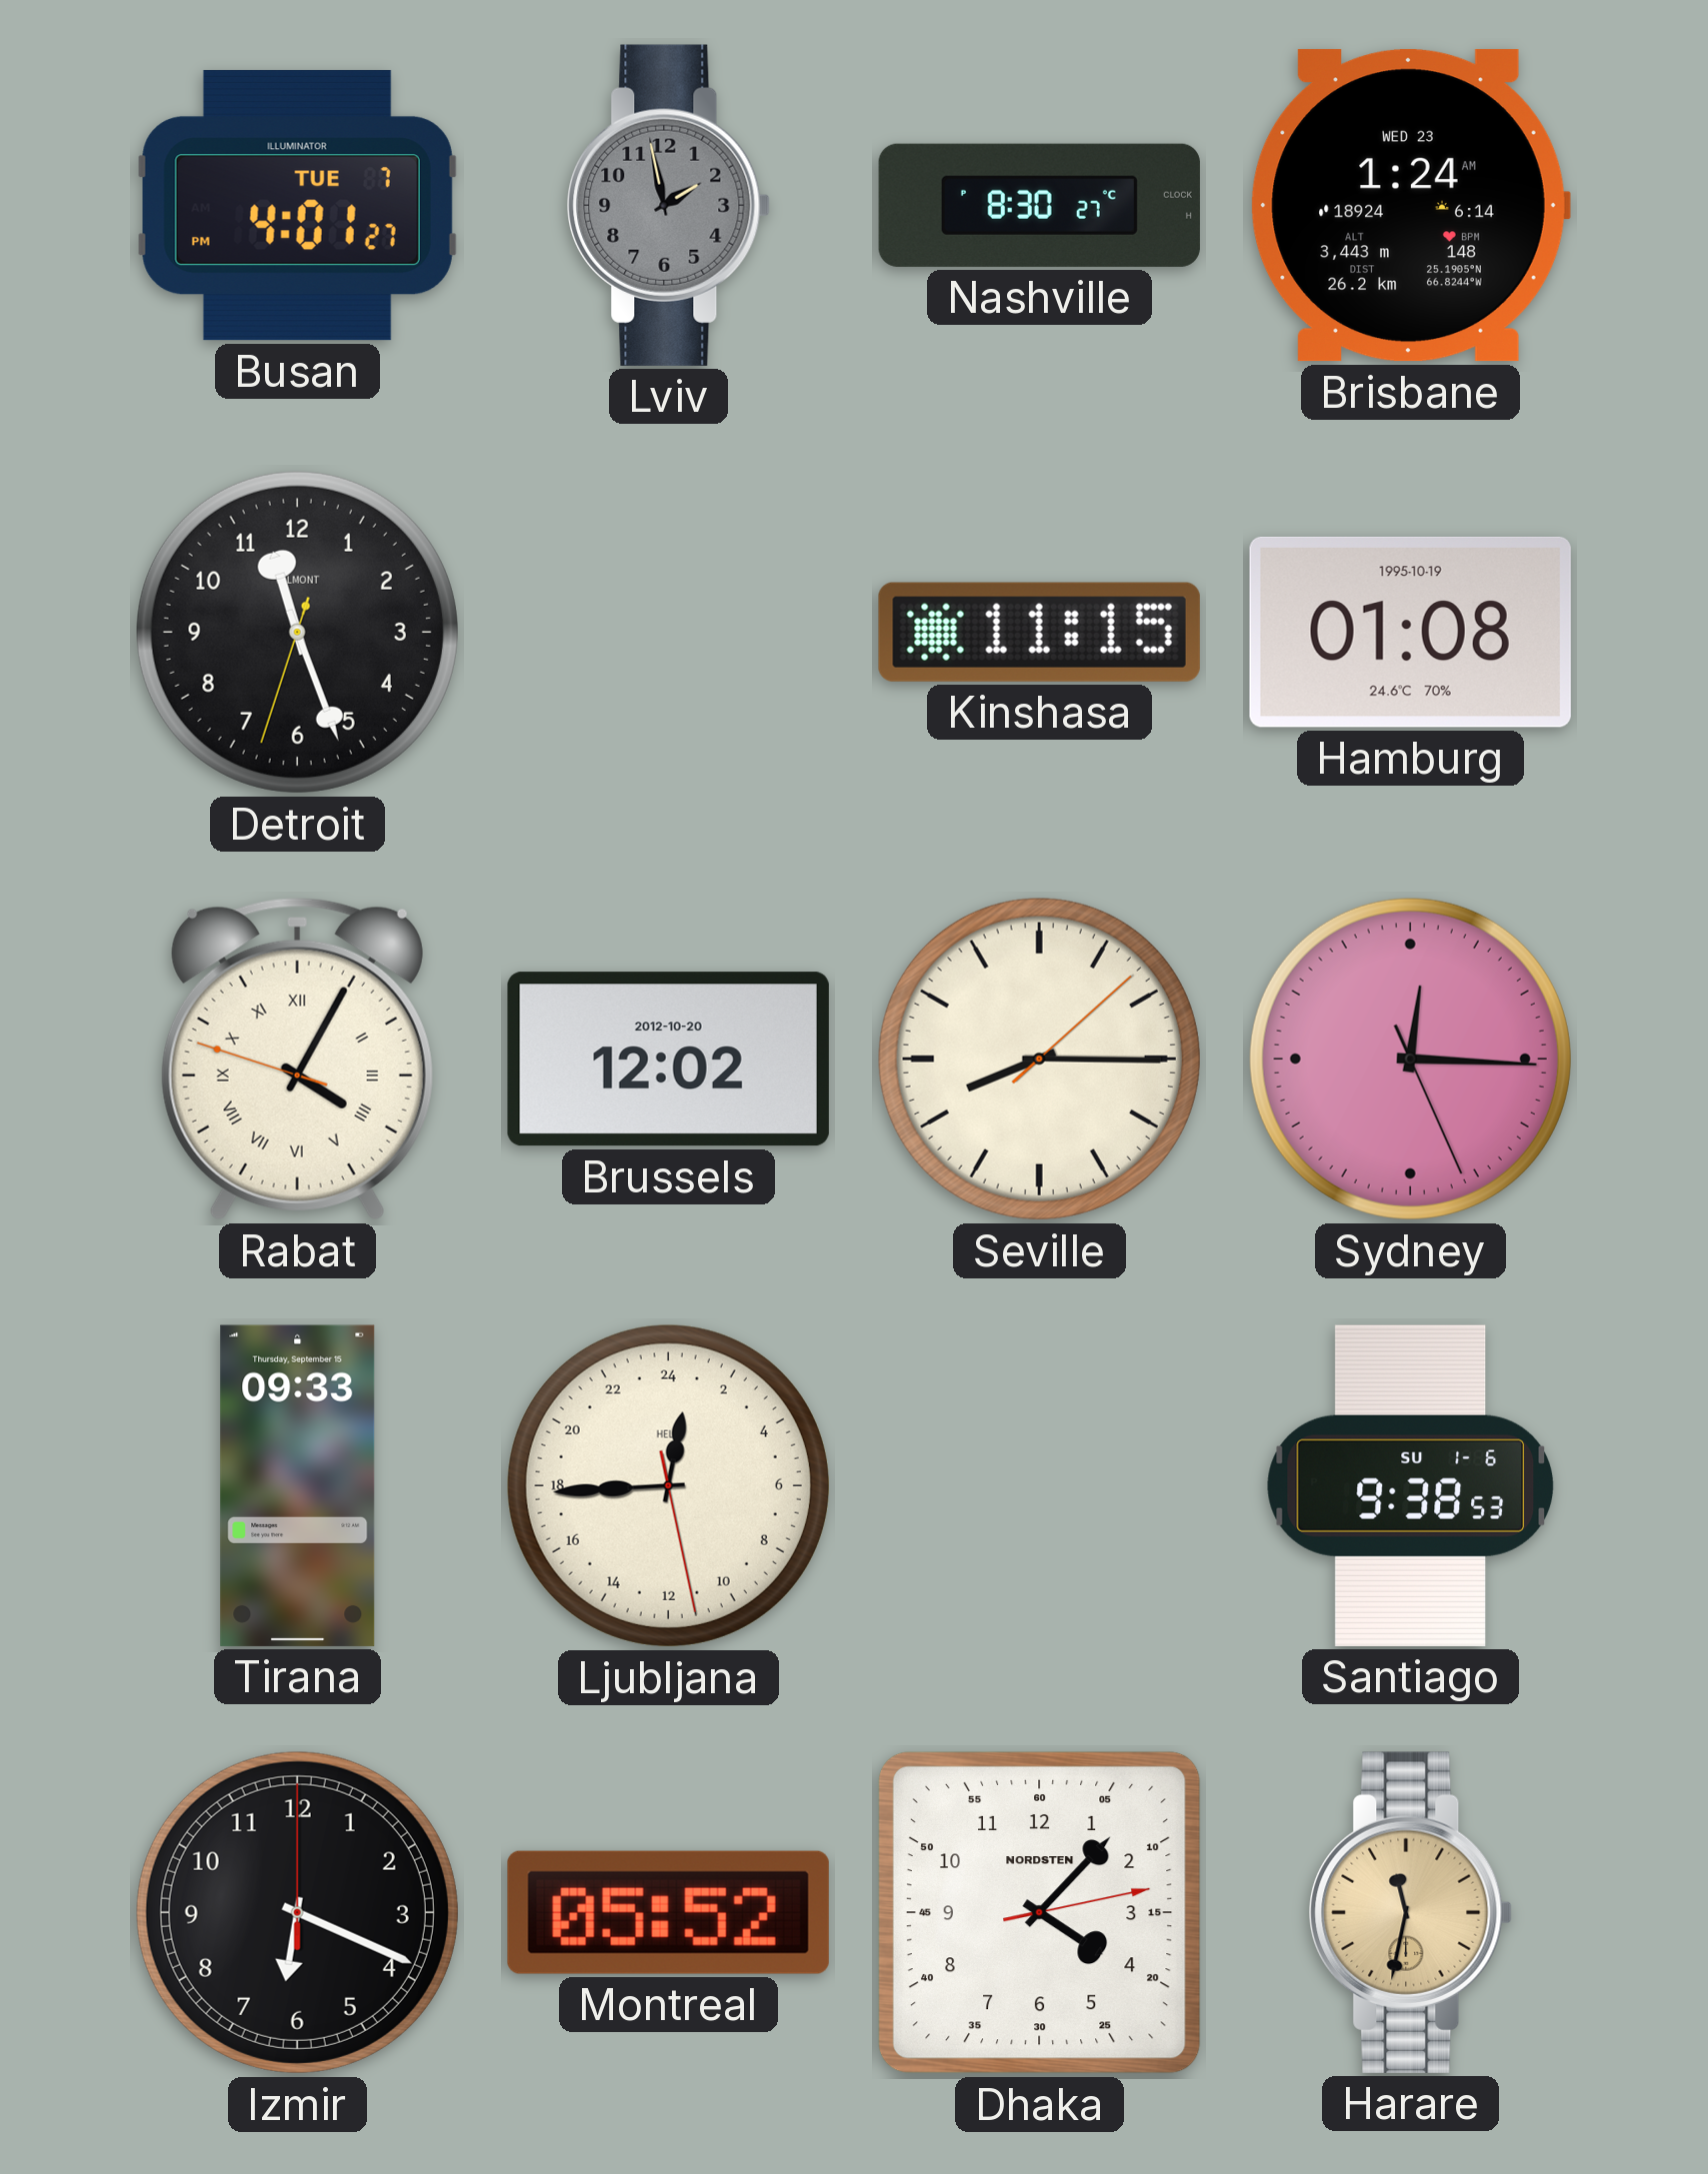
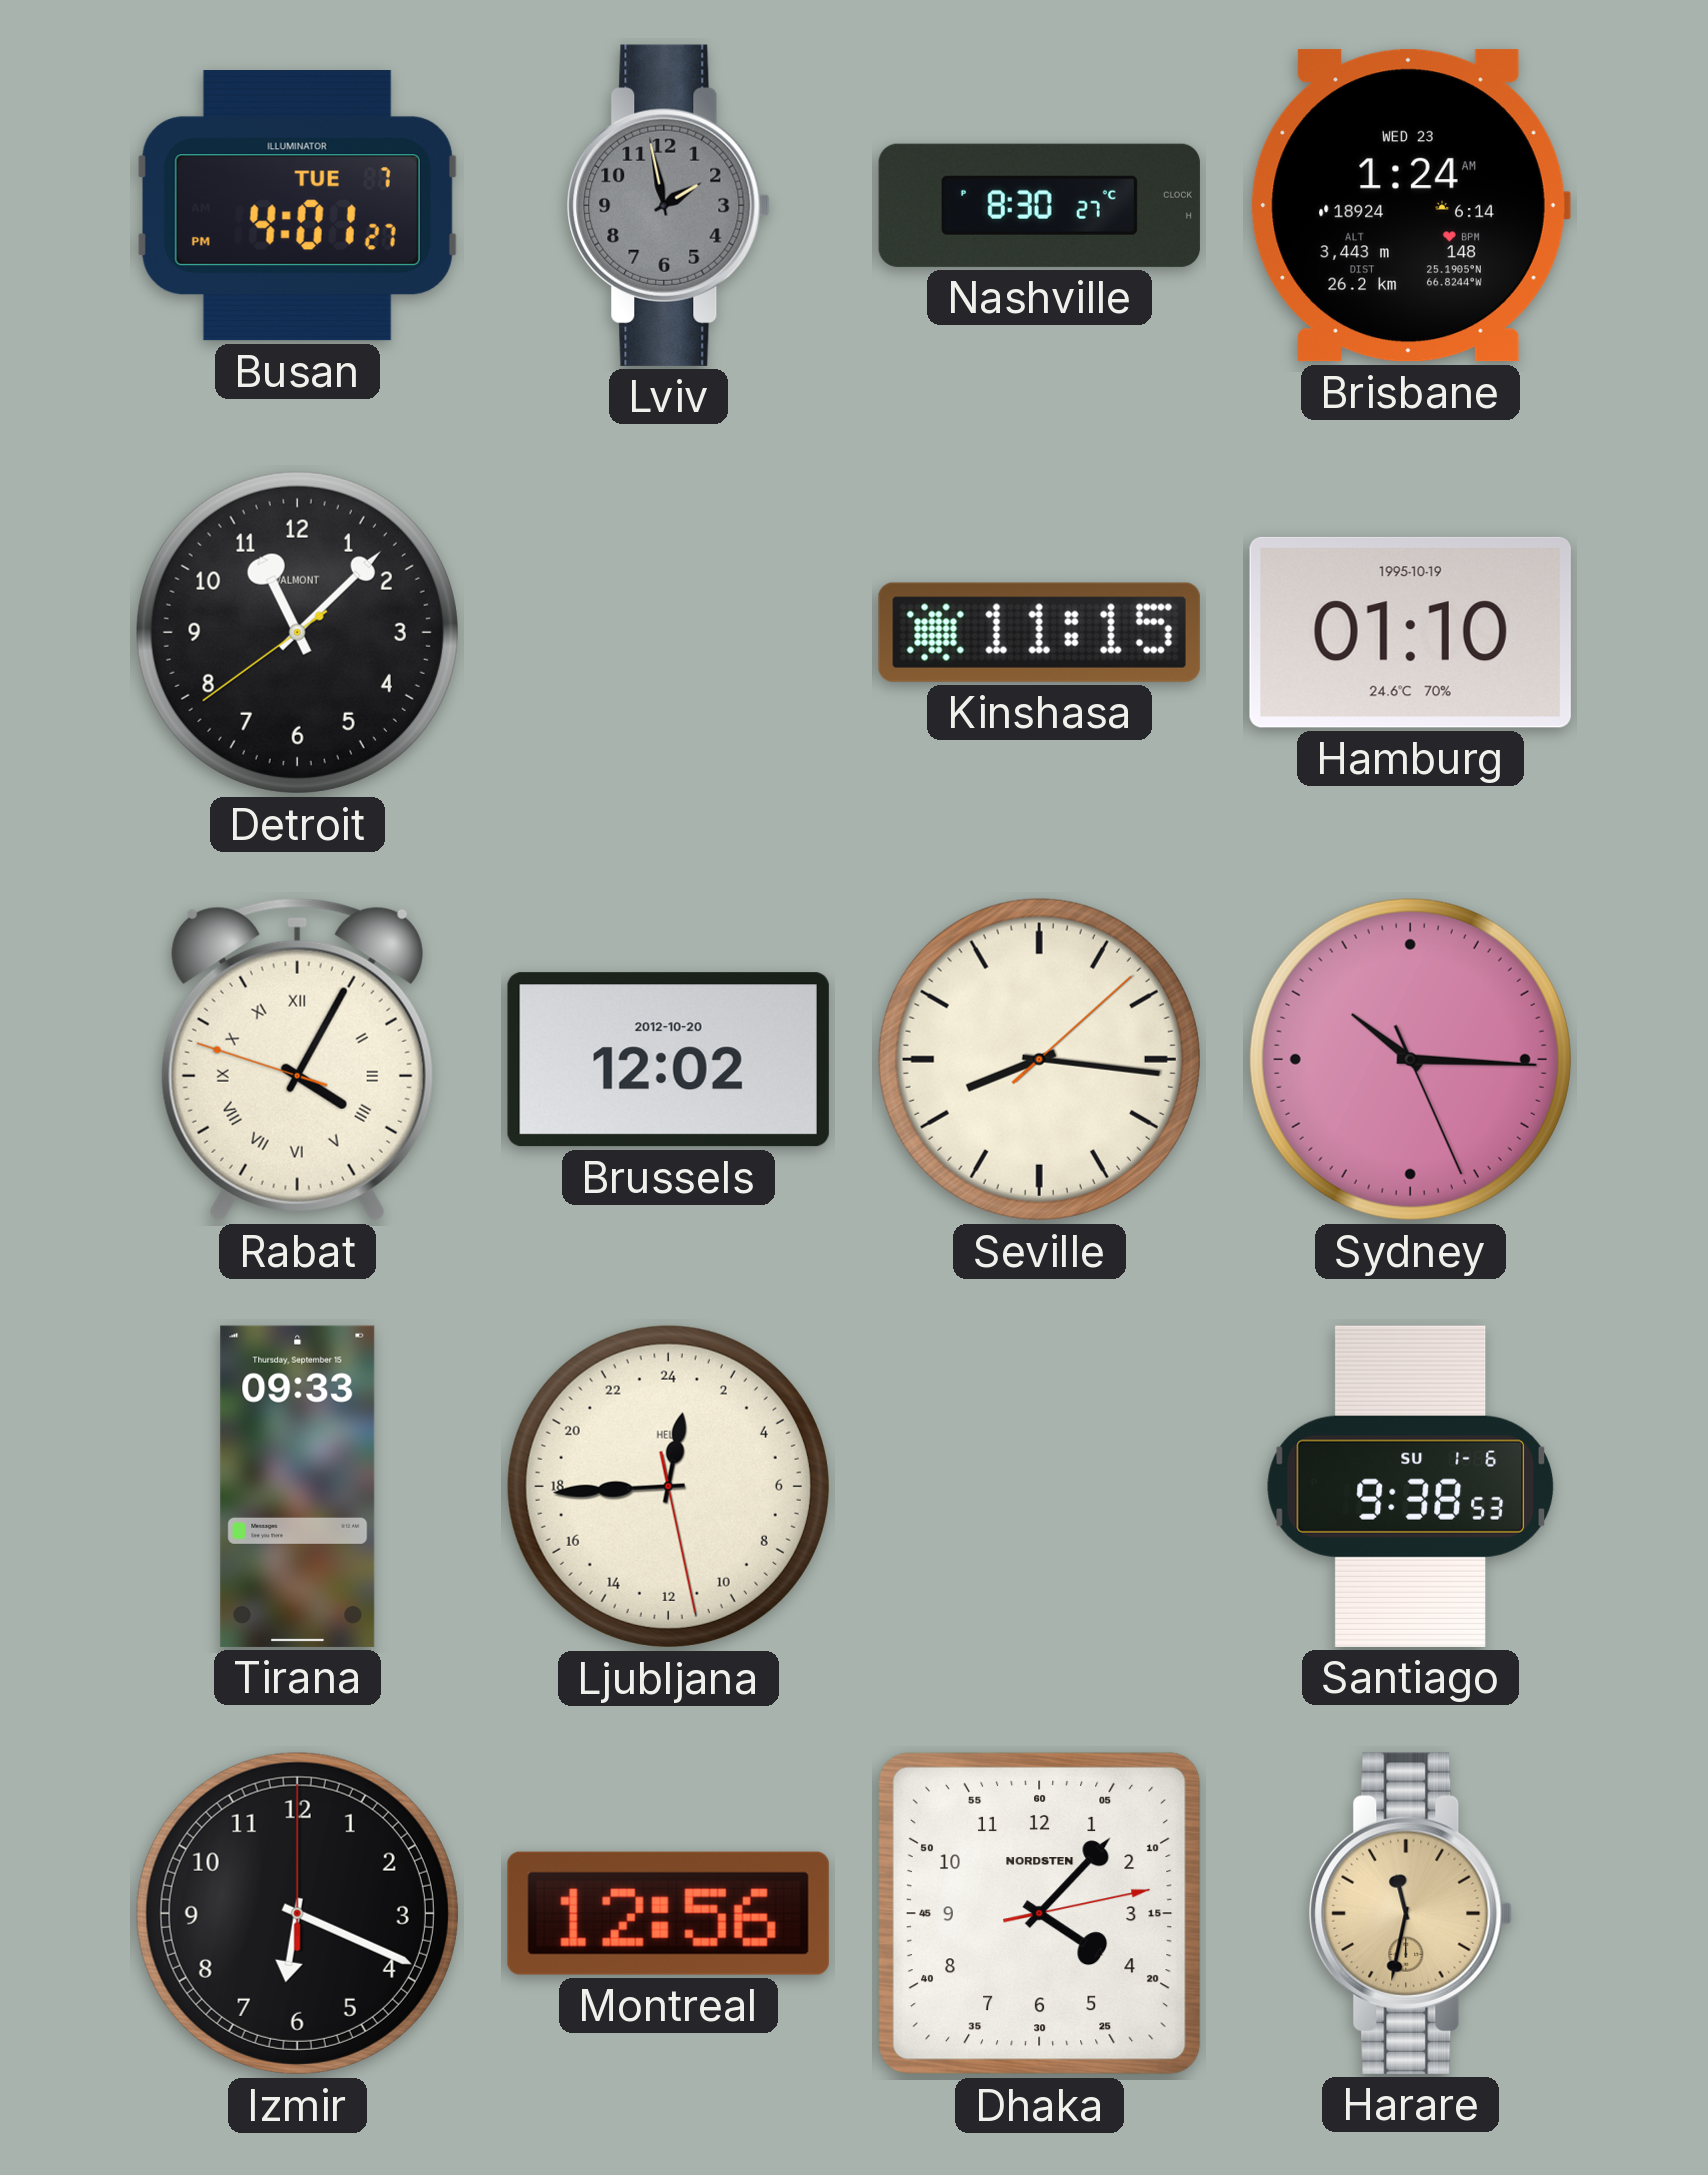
Detroit: 11:26 -> 11:07
Hamburg: 01:08 -> 01:10
Seville: 8:15 -> 8:16
Sydney: 12:15 -> 10:15
Montreal: 05:52 -> 12:56
